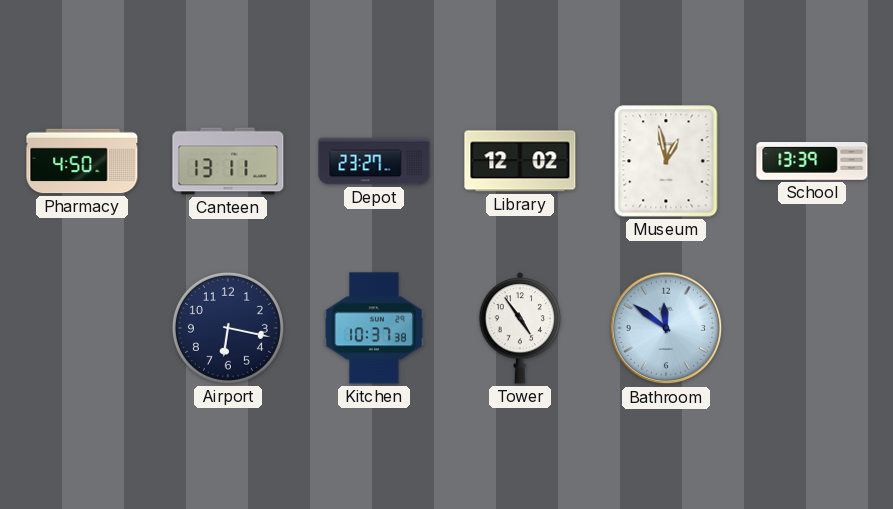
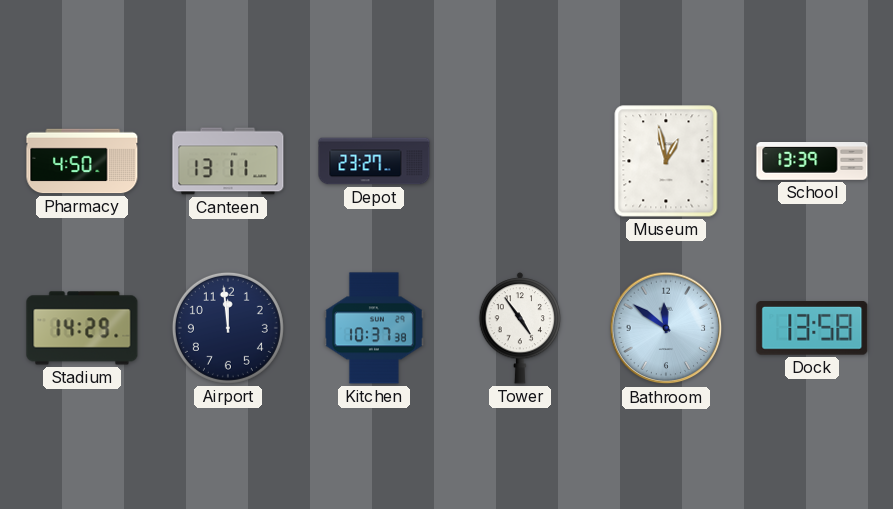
Library: 12:02 -> none
Stadium: none -> 14:29
Airport: 6:17 -> 11:59
Dock: none -> 13:58
